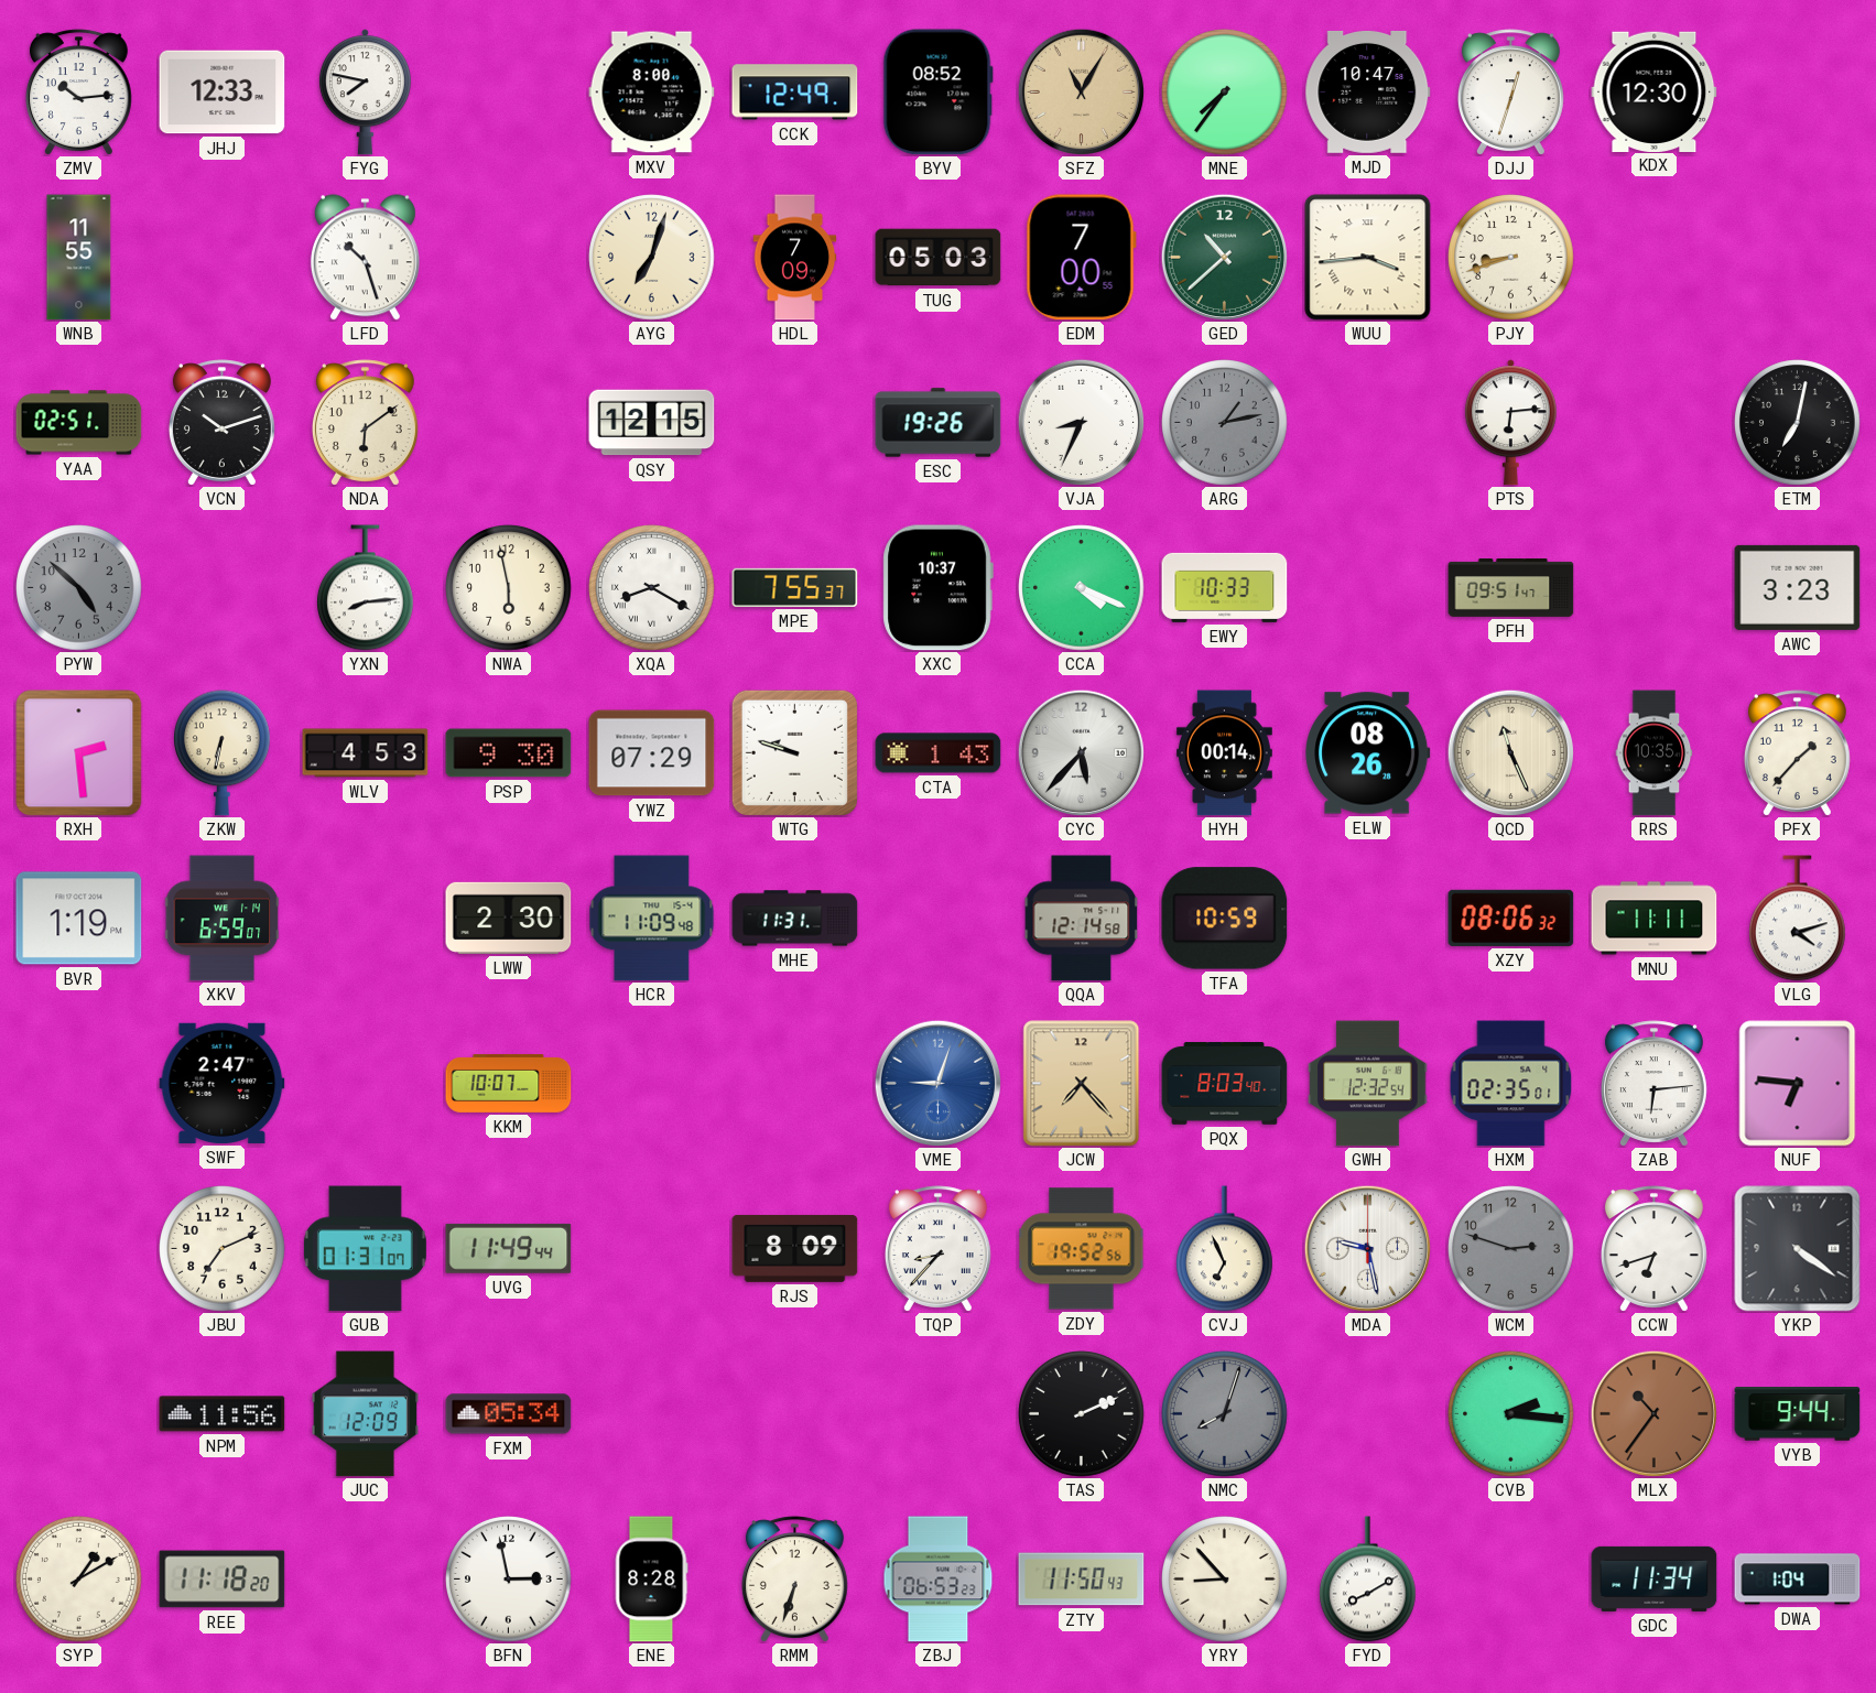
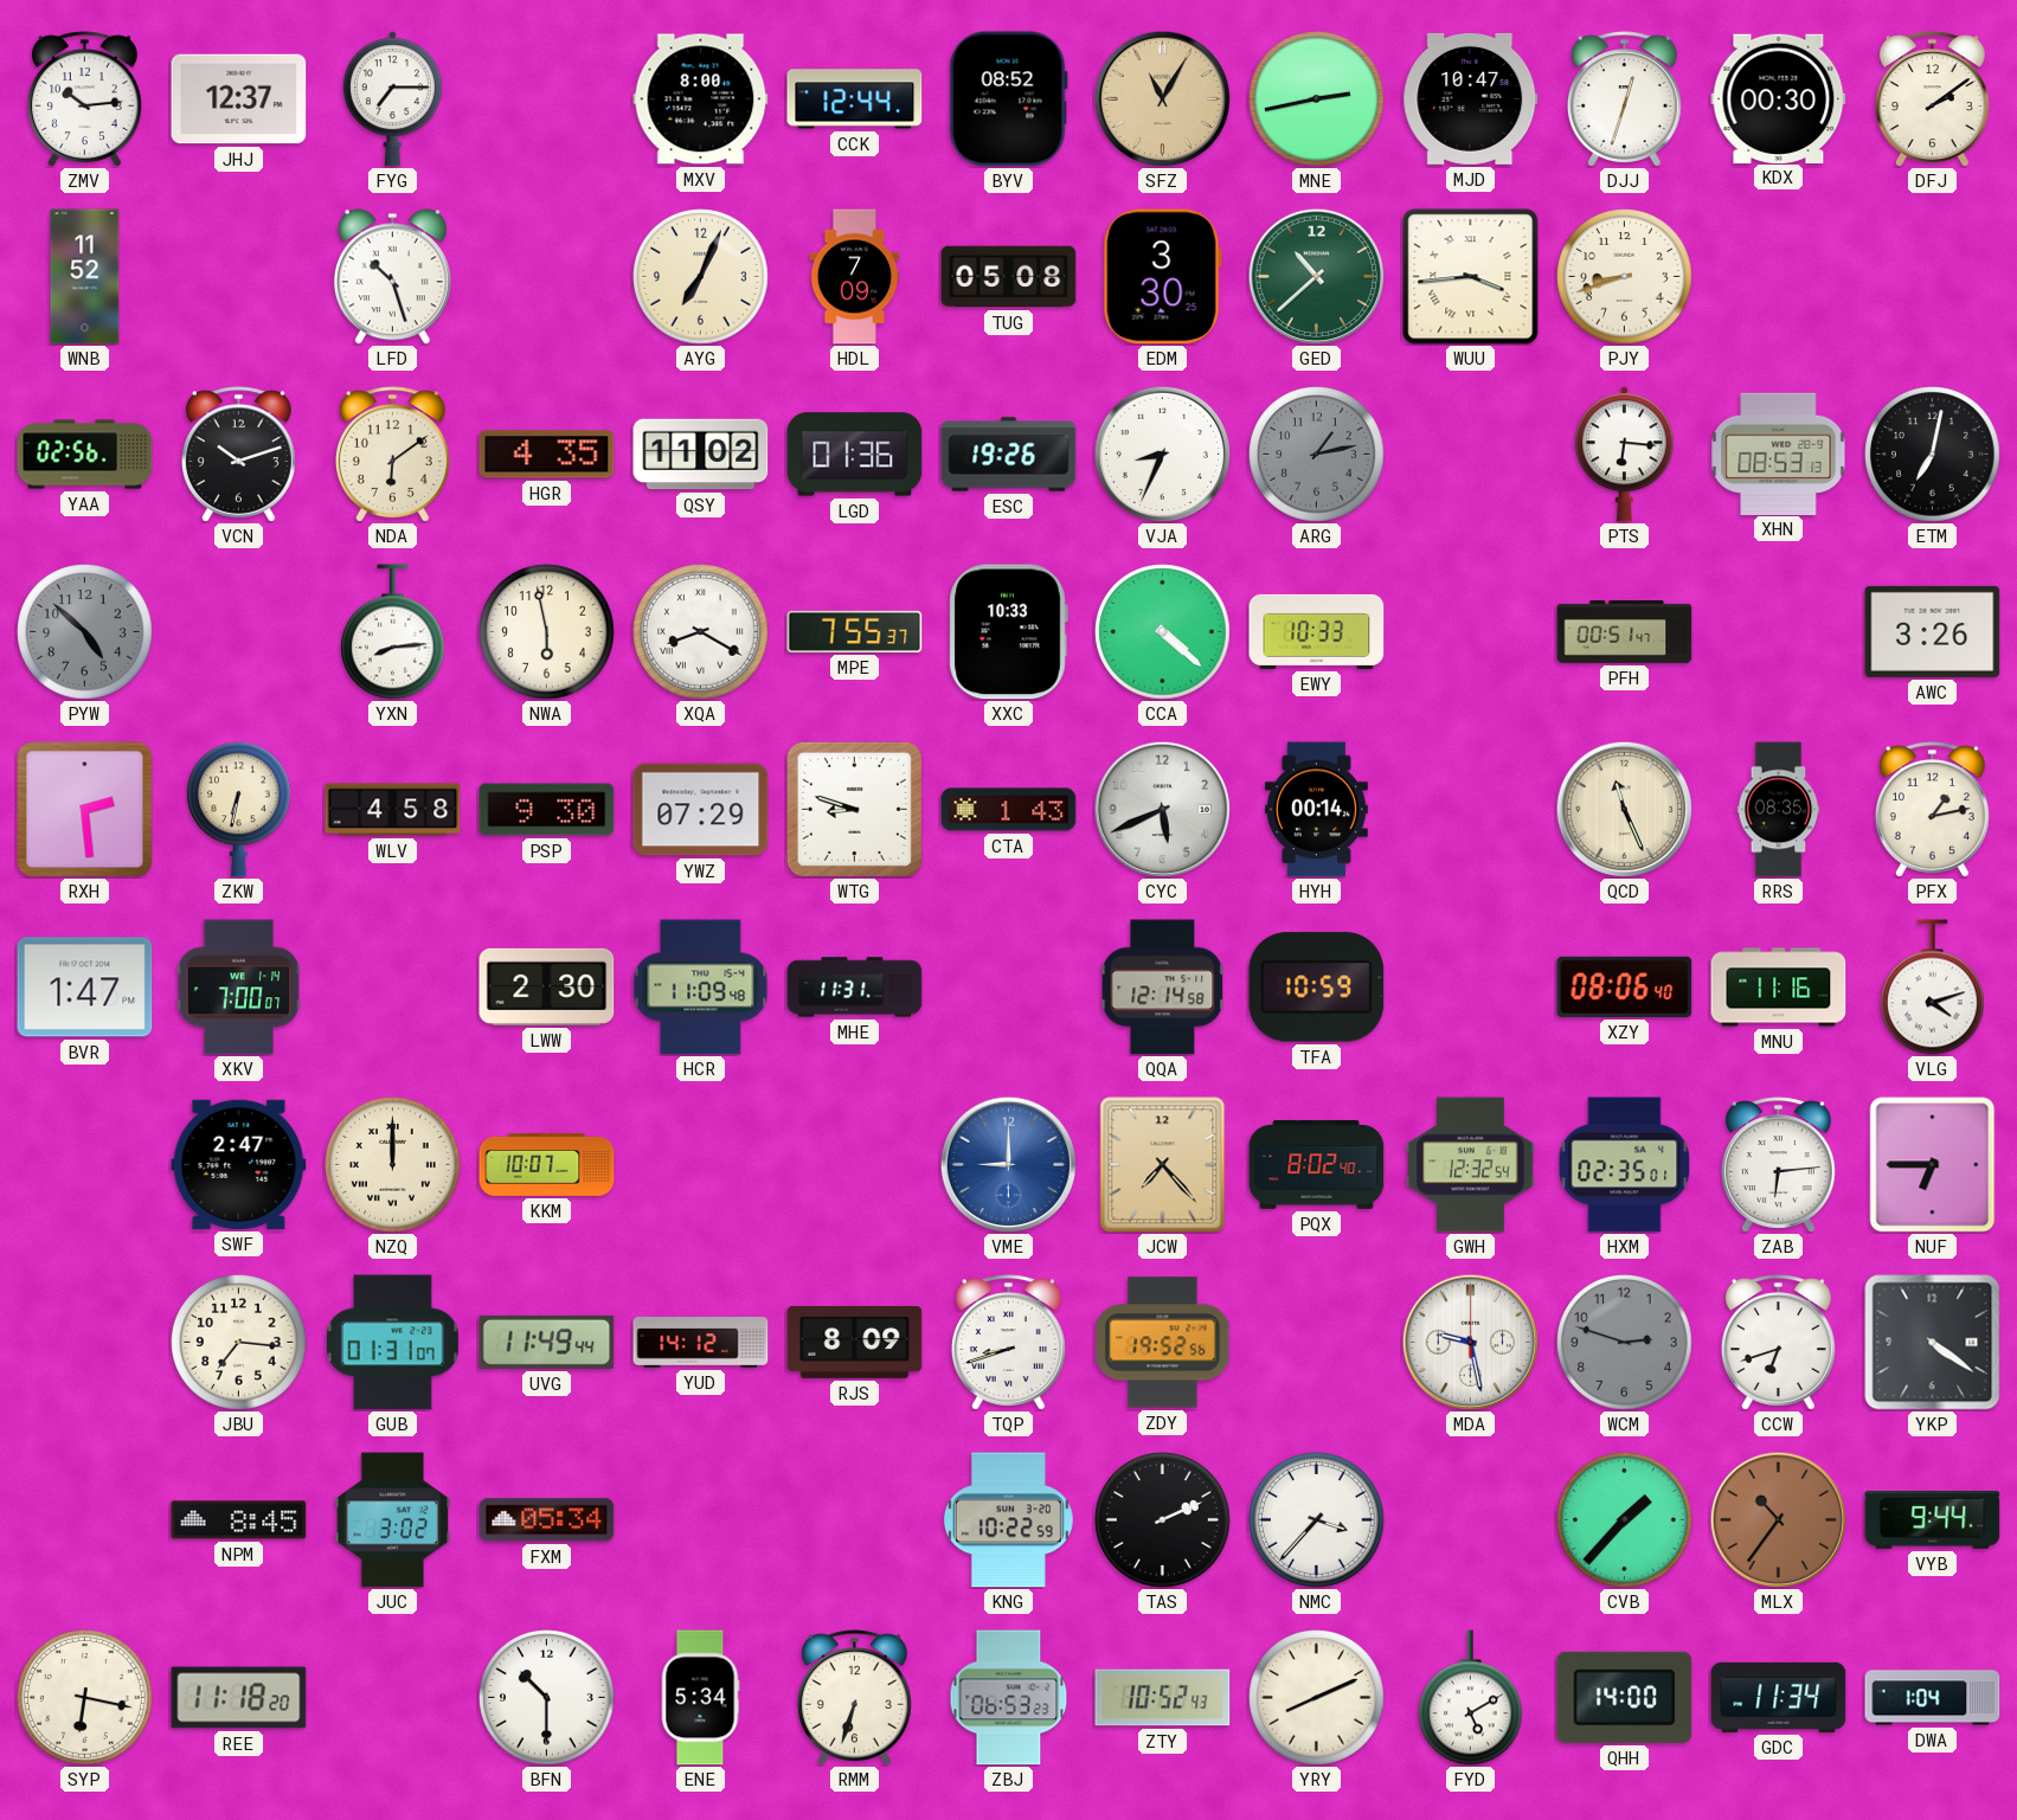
JHJ: 12:33 -> 12:37
FYG: 7:47 -> 7:15
CCK: 12:49 -> 12:44
MNE: 7:36 -> 2:43
KDX: 12:30 -> 00:30
DFJ: none -> 2:09
WNB: 11:55 -> 11:52
AYG: 7:03 -> 7:04
TUG: 05:03 -> 05:08
EDM: 7:00 -> 3:30
YAA: 02:51 -> 02:56
HGR: none -> 4:35
QSY: 12:15 -> 11:02
LGD: none -> 01:36
PTS: 6:14 -> 6:16
XHN: none -> 08:53
XXC: 10:37 -> 10:33
CCA: 4:19 -> 4:22
PFH: 09:51 -> 00:51
AWC: 3:23 -> 3:26
WLV: 4:53 -> 4:58
WTG: 9:48 -> 8:48
CYC: 5:37 -> 5:41
ELW: 08:26 -> none
RRS: 10:35 -> 08:35
PFX: 1:37 -> 1:13
BVR: 1:19 -> 1:47
XKV: 6:59 -> 7:00
XZY: 08:06:32 -> 08:06:40
MNU: 11:11 -> 11:16
NZQ: none -> 12:00
VME: 9:03 -> 9:00
PQX: 8:03 -> 8:02
NUF: 6:46 -> 6:45
JBU: 7:11 -> 7:16
YUD: none -> 14:12
TQP: 8:37 -> 8:42
CVJ: 6:56 -> none
NPM: 11:56 -> 8:45
JUC: 12:09 -> 3:02
KNG: none -> 10:22
NMC: 8:03 -> 3:37
NMC dial: grey -> white
CVB: 2:16 -> 1:37
SYP: 1:10 -> 6:17
BFN: 2:58 -> 10:30
ENE: 8:28 -> 5:34
ZTY: 11:50 -> 10:52
YRY: 8:53 -> 8:11
FYD: 8:10 -> 5:10
QHH: none -> 14:00
